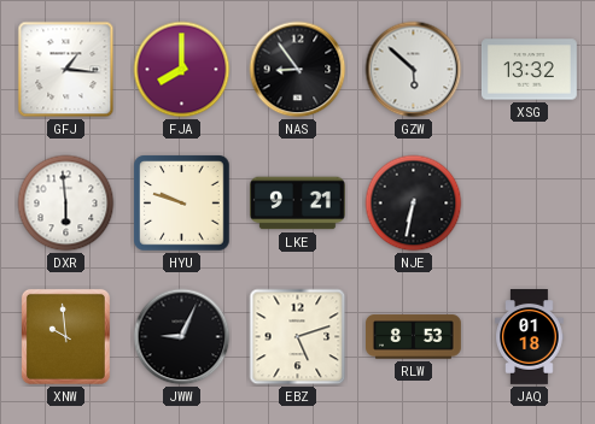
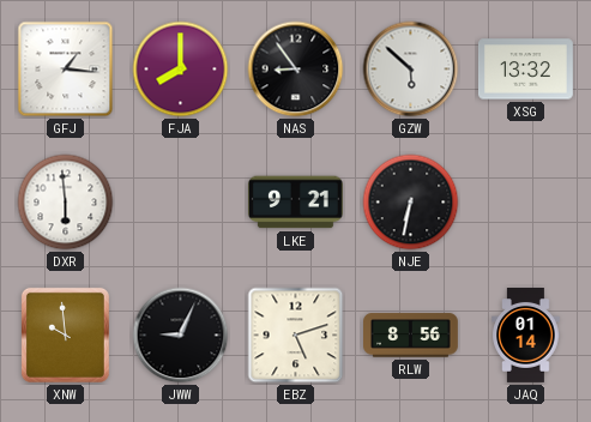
HYU: 9:48 -> none
RLW: 8:53 -> 8:56
JAQ: 01:18 -> 01:14
